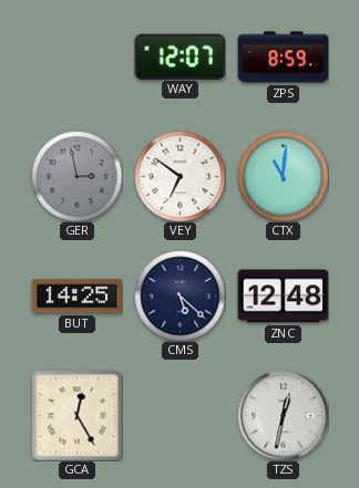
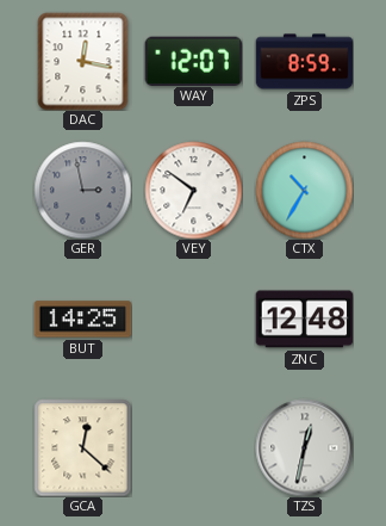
DAC: none -> 12:17
CTX: 11:01 -> 10:35
CMS: 5:22 -> none
GCA: 12:25 -> 12:22
